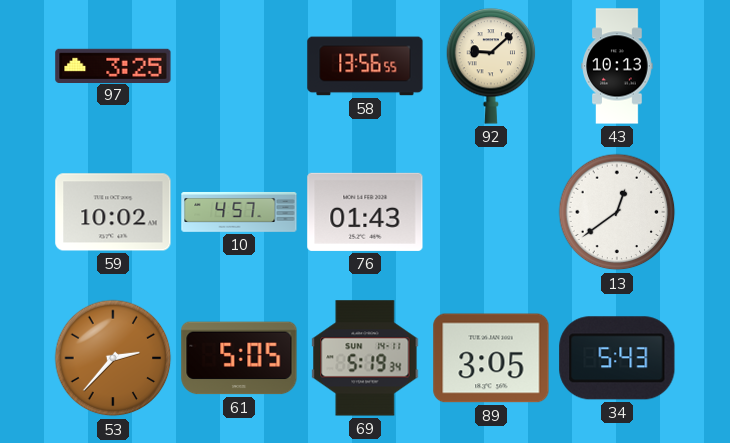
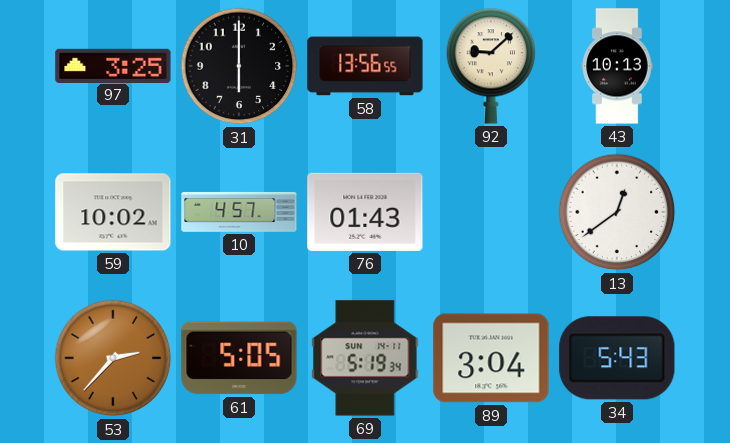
31: none -> 6:00
89: 3:05 -> 3:04
